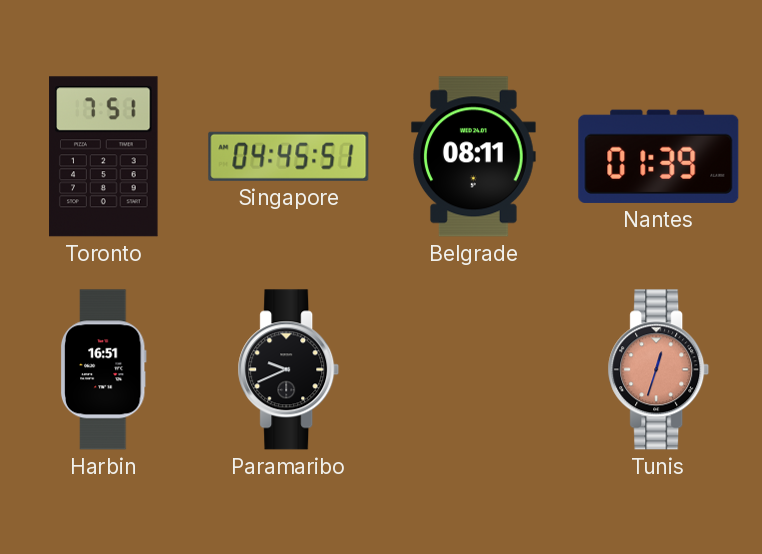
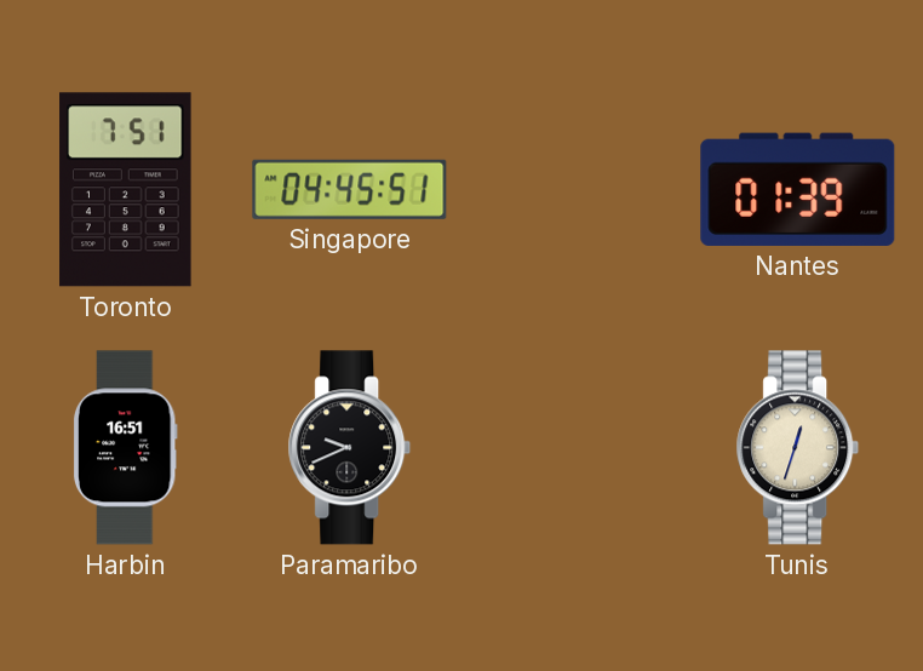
Belgrade: 08:11 -> none
Tunis dial: salmon -> cream
